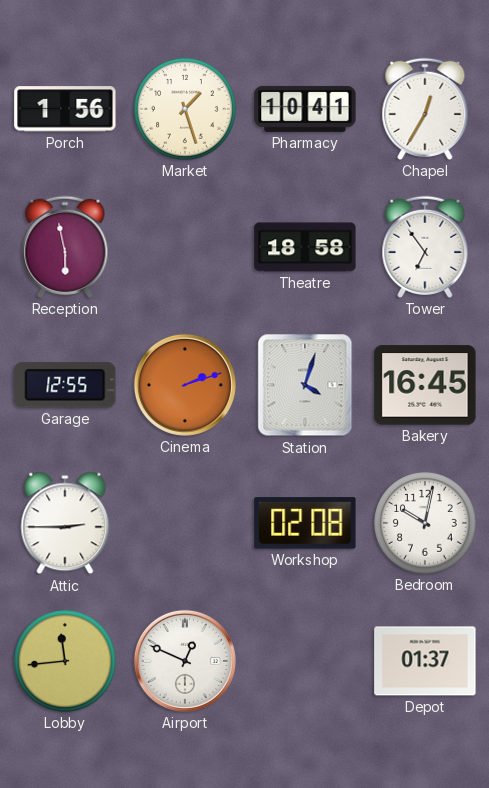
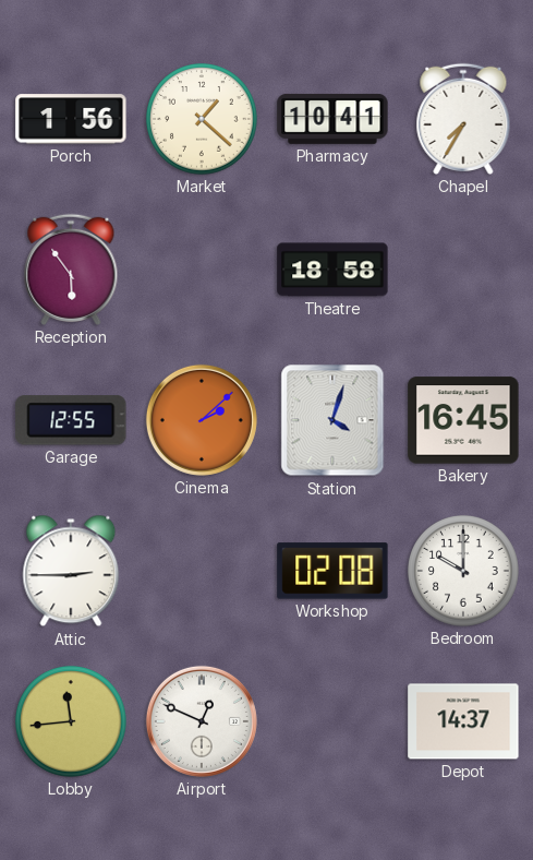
Market: 1:27 -> 1:22
Chapel: 12:35 -> 7:35
Reception: 5:58 -> 5:54
Tower: 6:54 -> none
Cinema: 2:12 -> 2:08
Bedroom: 10:02 -> 10:00
Depot: 01:37 -> 14:37
